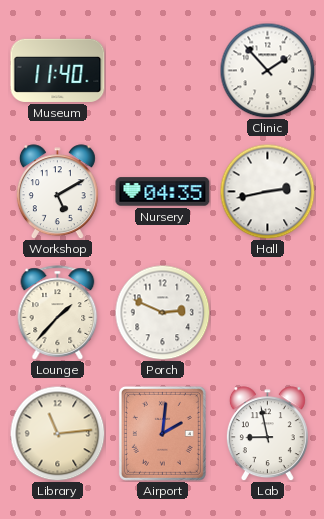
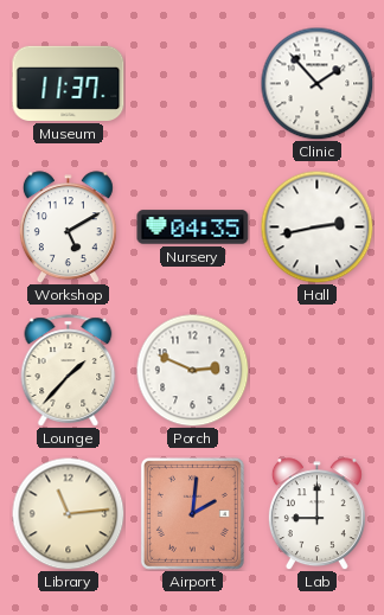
Museum: 11:40 -> 11:37
Lab: 8:58 -> 9:00
